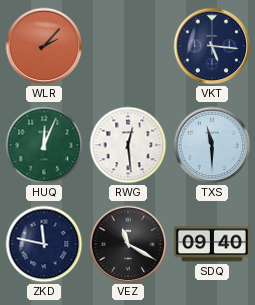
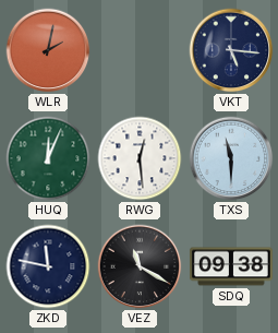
WLR: 2:07 -> 2:02
SDQ: 09:40 -> 09:38
